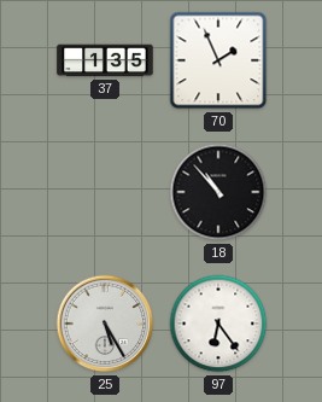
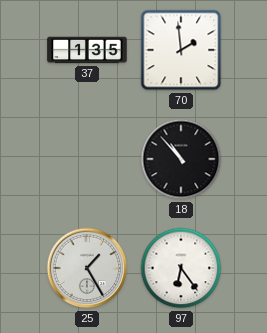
70: 1:56 -> 1:59
25: 5:25 -> 1:25
